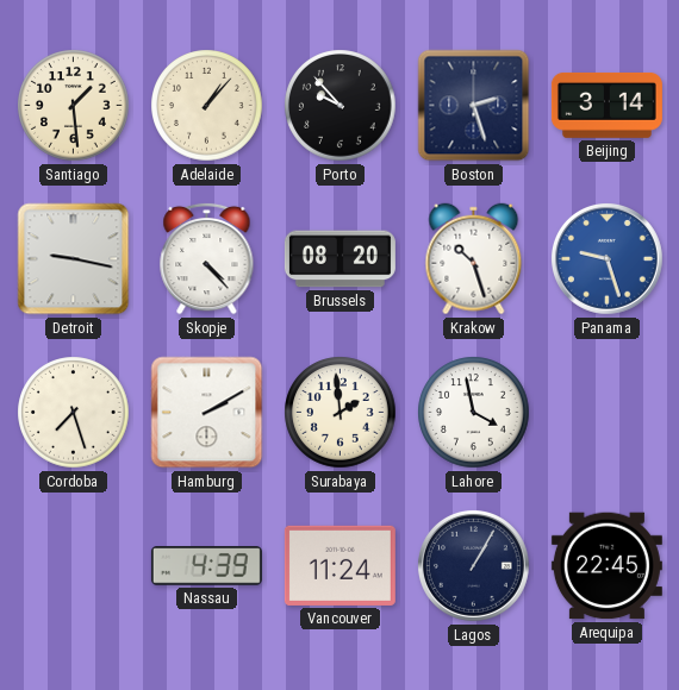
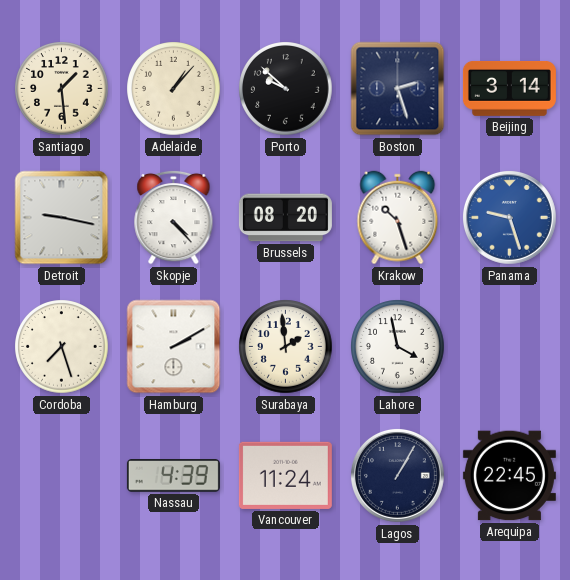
Porto: 9:53 -> 9:52
